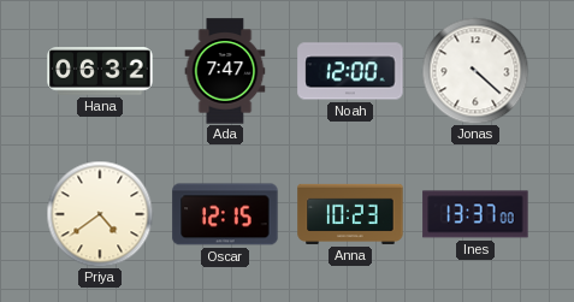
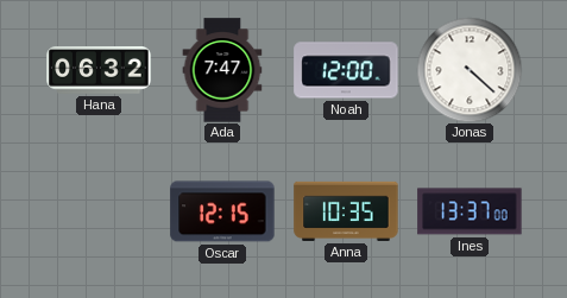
Priya: 4:39 -> none
Anna: 10:23 -> 10:35
